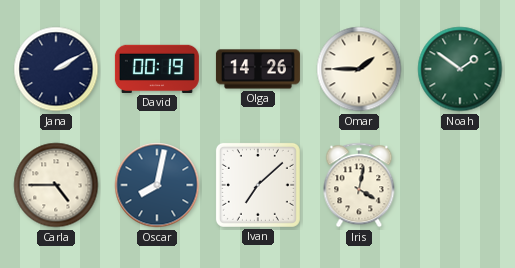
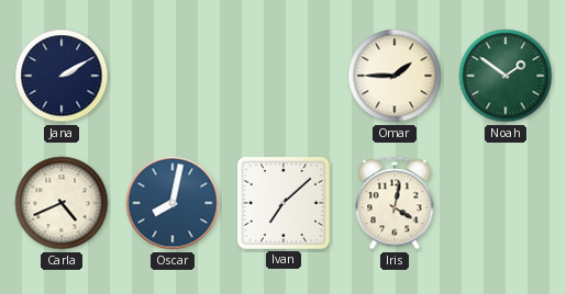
David: 00:19 -> none
Olga: 14:26 -> none
Carla: 4:45 -> 4:41
